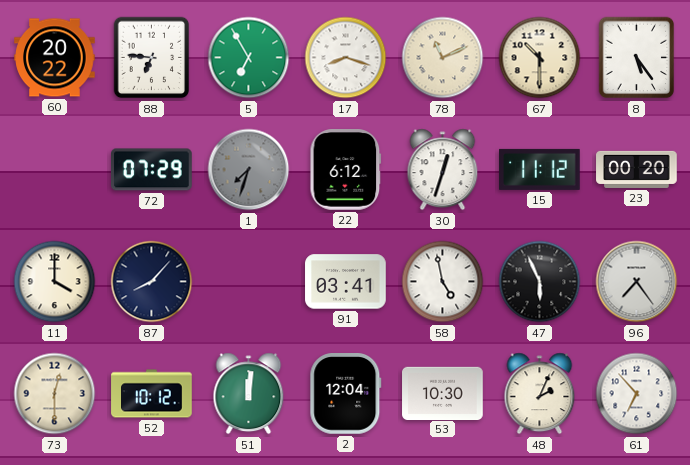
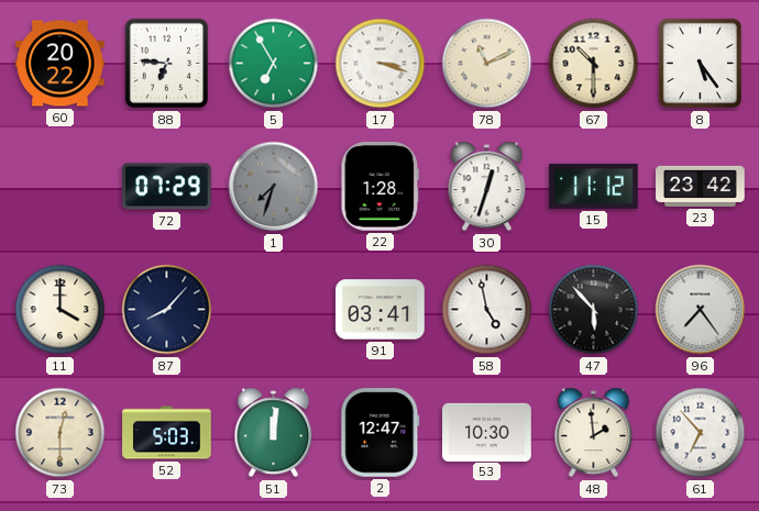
17: 8:18 -> 3:18
22: 6:12 -> 1:28
23: 00:20 -> 23:42
47: 5:56 -> 5:53
52: 10:12 -> 5:03
2: 12:04 -> 12:47
48: 2:04 -> 1:59
